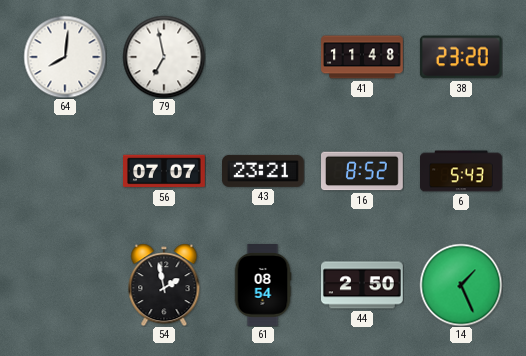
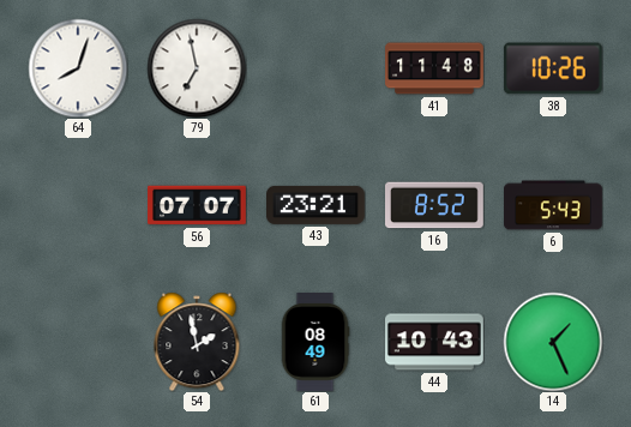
64: 8:01 -> 8:03
38: 23:20 -> 10:26
61: 08:54 -> 08:49
44: 2:50 -> 10:43
